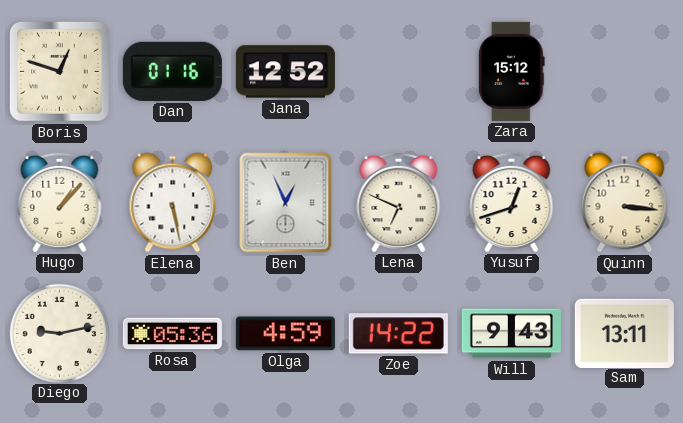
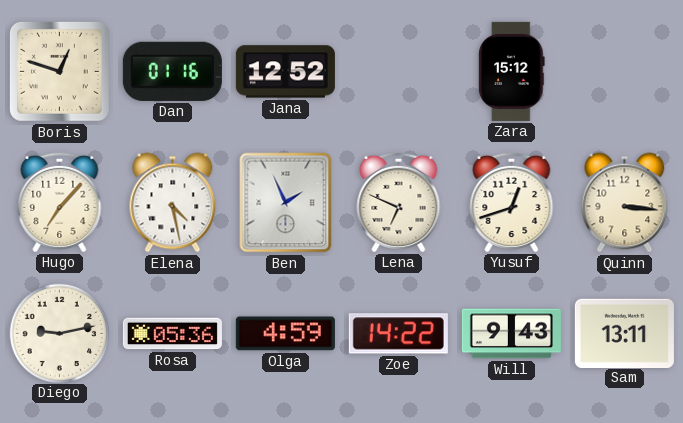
Hugo: 1:07 -> 7:07
Elena: 5:28 -> 4:28
Ben: 12:56 -> 1:56
